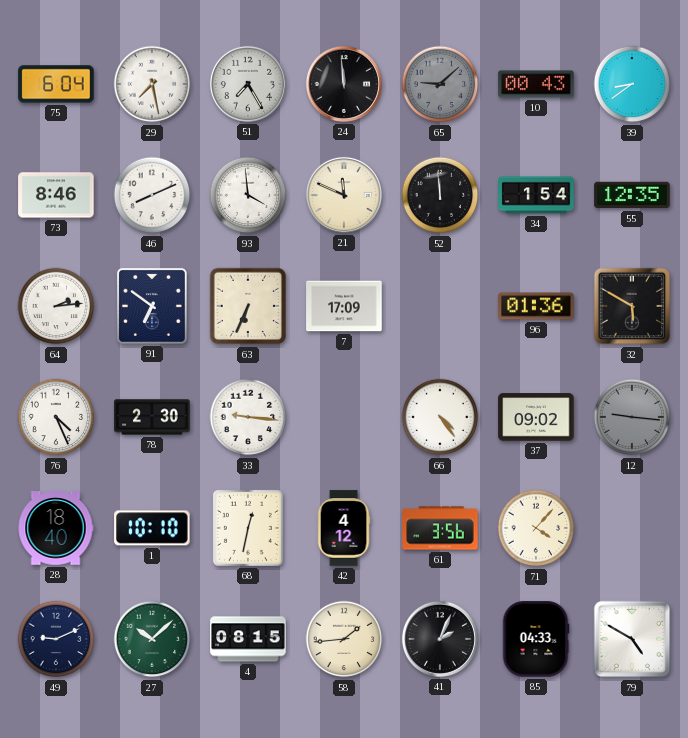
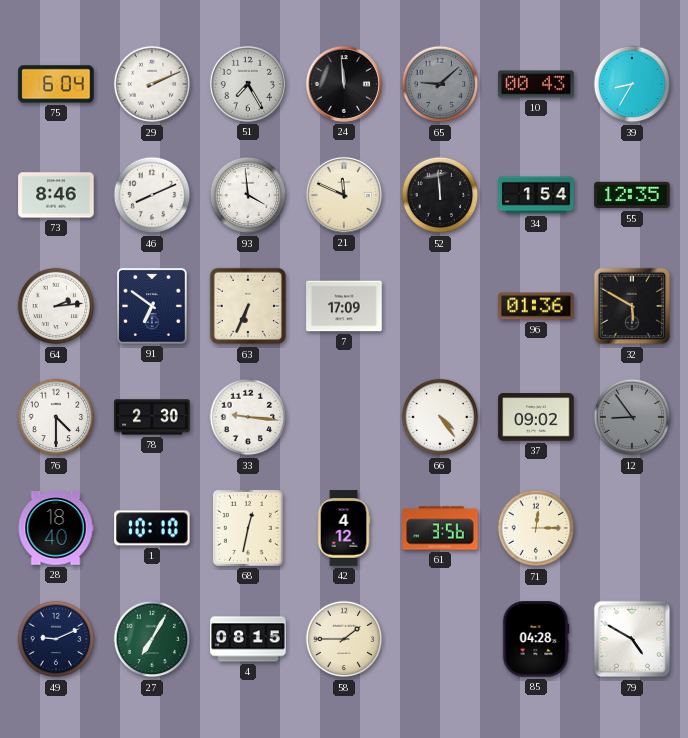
29: 7:28 -> 2:11
39: 8:39 -> 8:35
76: 4:26 -> 4:30
12: 9:16 -> 8:54
71: 4:07 -> 12:15
27: 10:08 -> 7:05
58: 1:44 -> 1:45
41: 2:04 -> none
85: 04:33 -> 04:28
